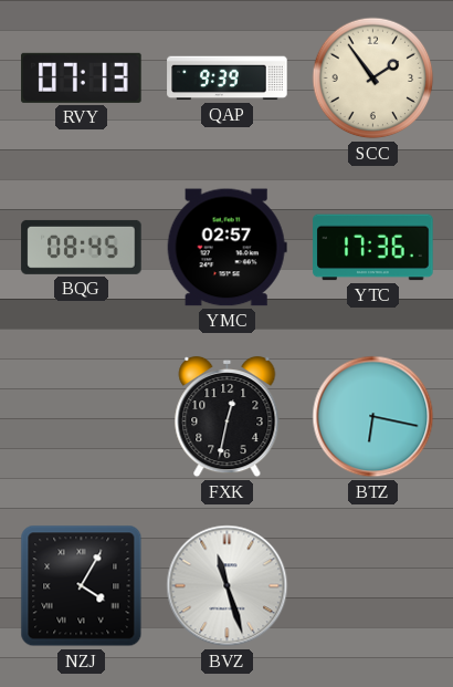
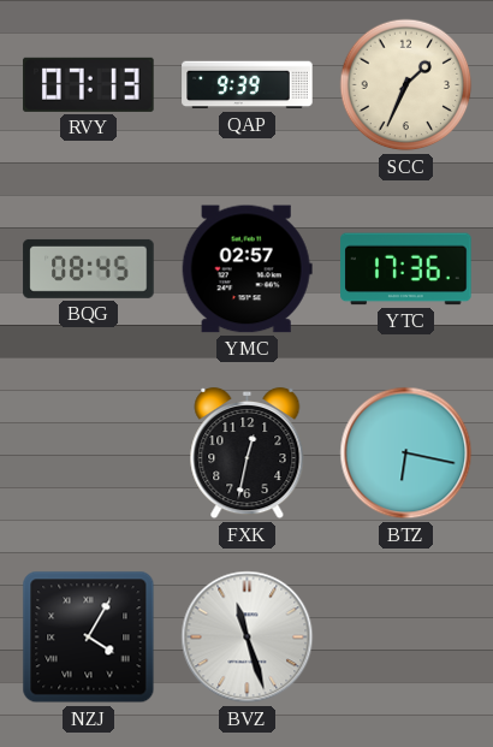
SCC: 1:54 -> 1:34
